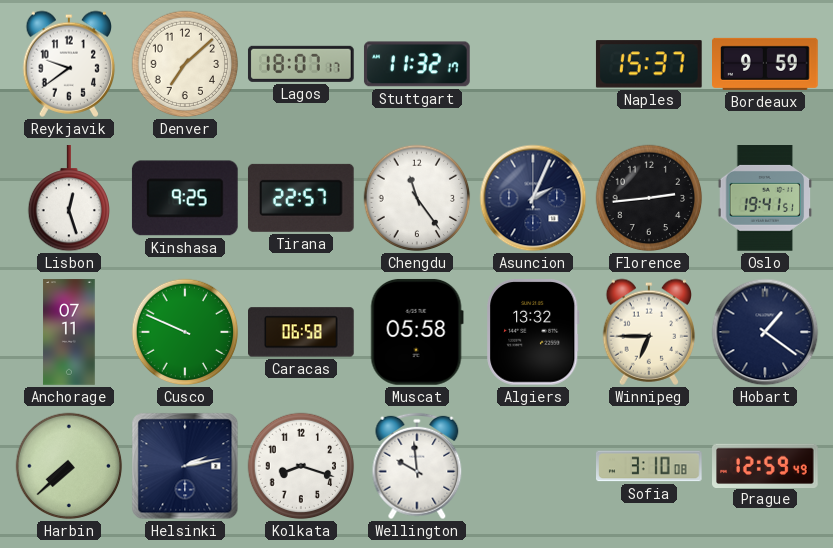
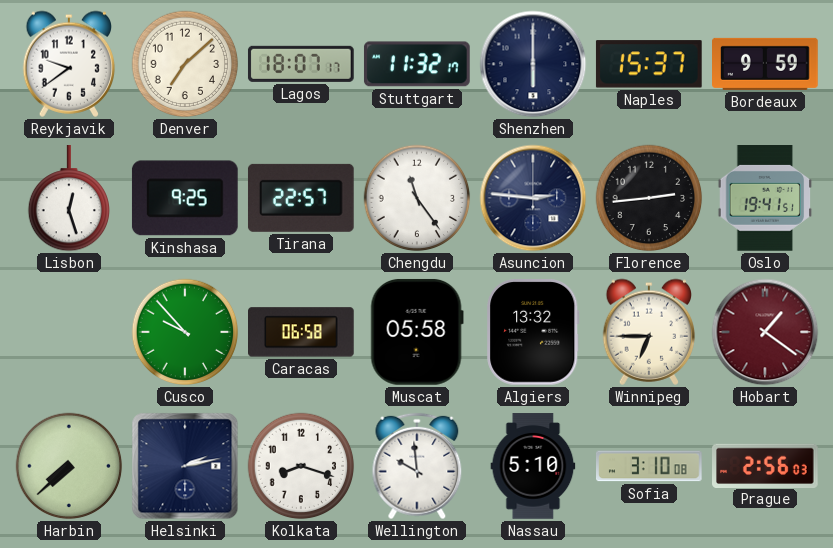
Shenzhen: none -> 6:00
Asuncion: 2:04 -> 2:46
Anchorage: 07:11 -> none
Cusco: 9:49 -> 9:53
Hobart dial: navy -> burgundy
Nassau: none -> 5:10
Prague: 12:59 -> 2:56
